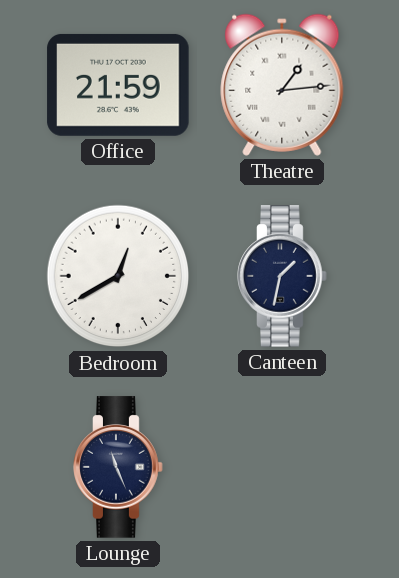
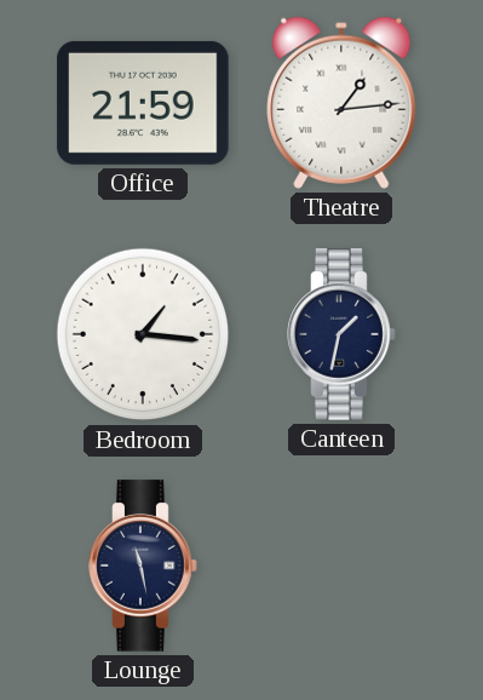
Bedroom: 12:40 -> 1:16
Lounge: 11:26 -> 11:28
